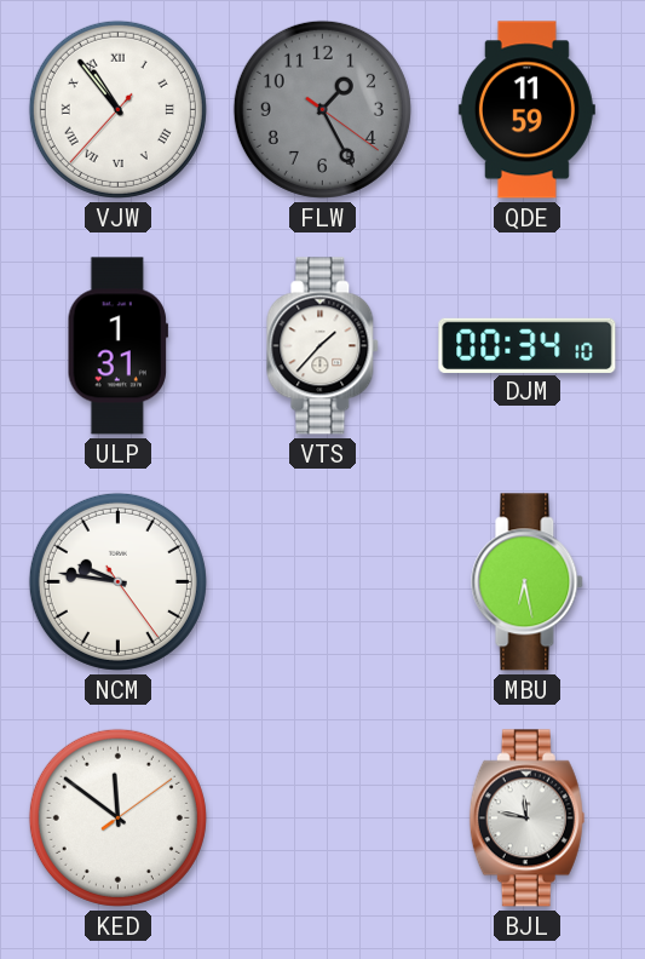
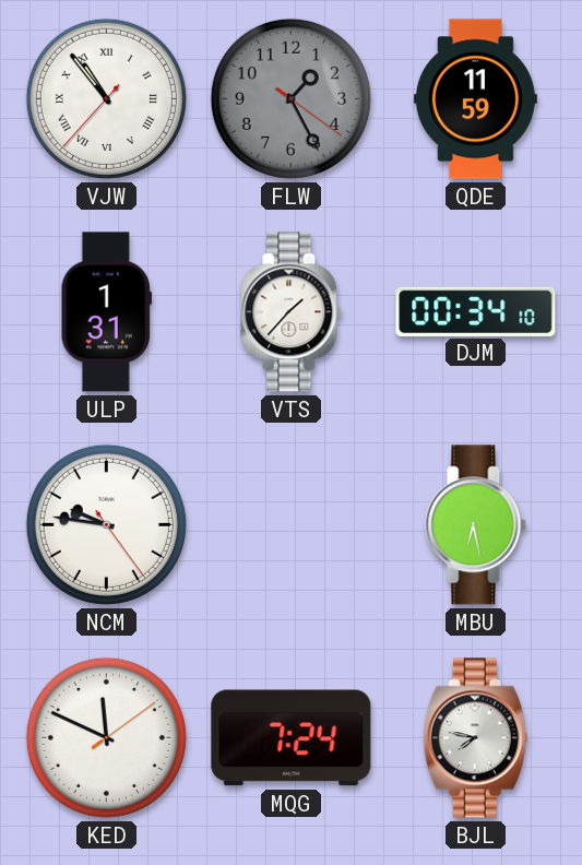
KED: 11:51 -> 11:49
MQG: none -> 7:24
BJL: 11:47 -> 7:47
